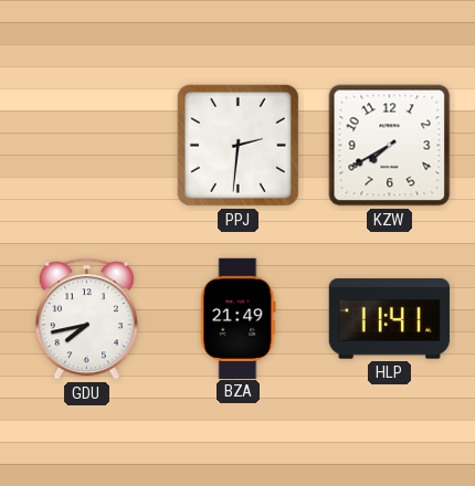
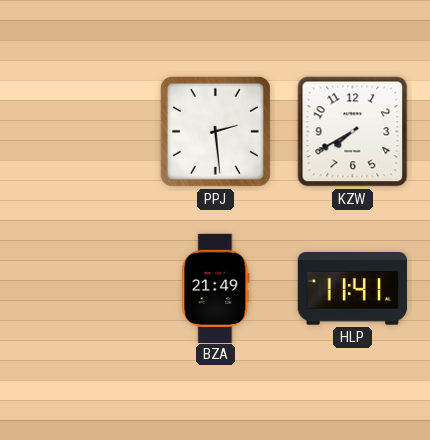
PPJ: 2:31 -> 2:29
GDU: 7:43 -> none
